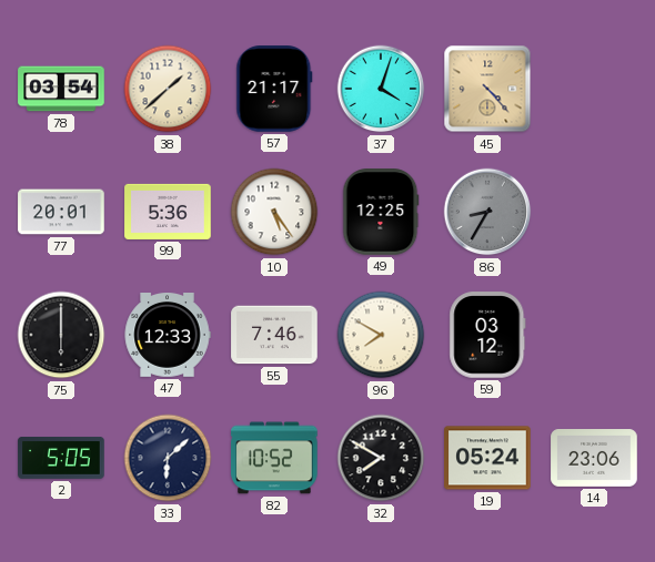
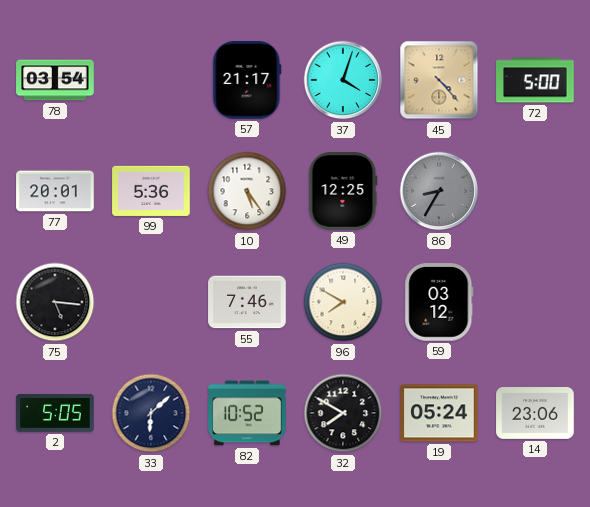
38: 1:38 -> none
72: none -> 5:00
75: 6:00 -> 5:16
47: 12:33 -> none
